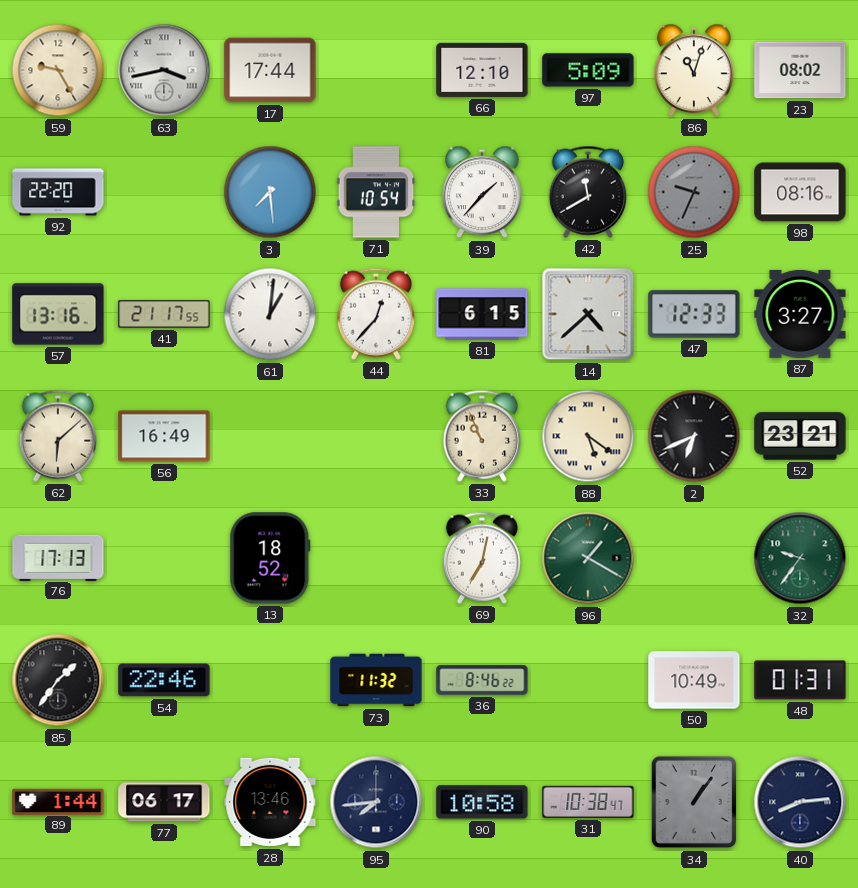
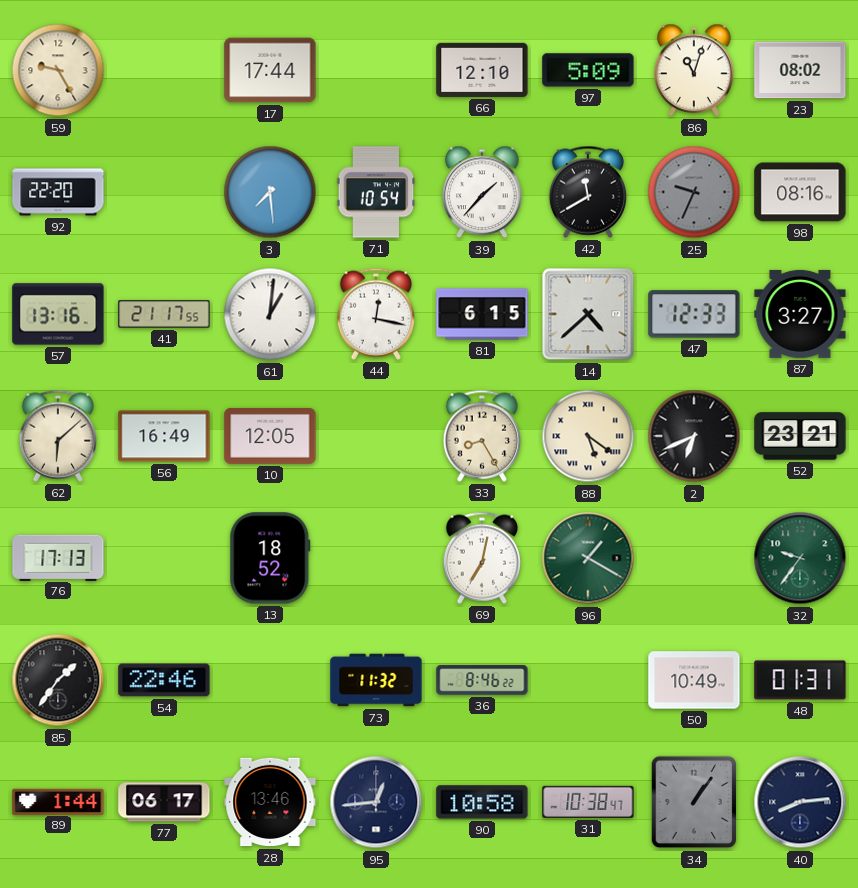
63: 3:43 -> none
44: 12:37 -> 12:17
10: none -> 12:05
33: 10:56 -> 8:25
95: 7:44 -> 12:44
